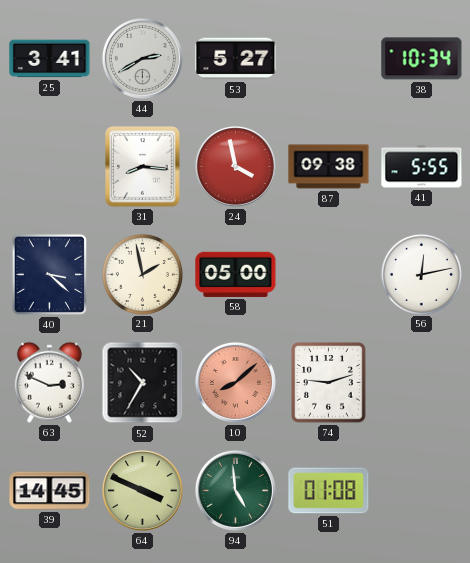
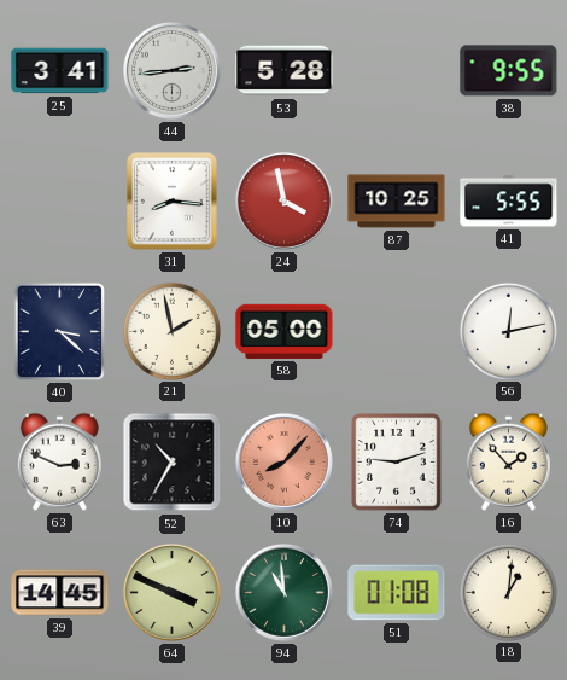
44: 2:40 -> 2:44
53: 5:27 -> 5:28
38: 10:34 -> 9:55
87: 09:38 -> 10:25
10: 8:08 -> 8:07
16: none -> 1:53
94: 4:59 -> 10:59
18: none -> 1:01
